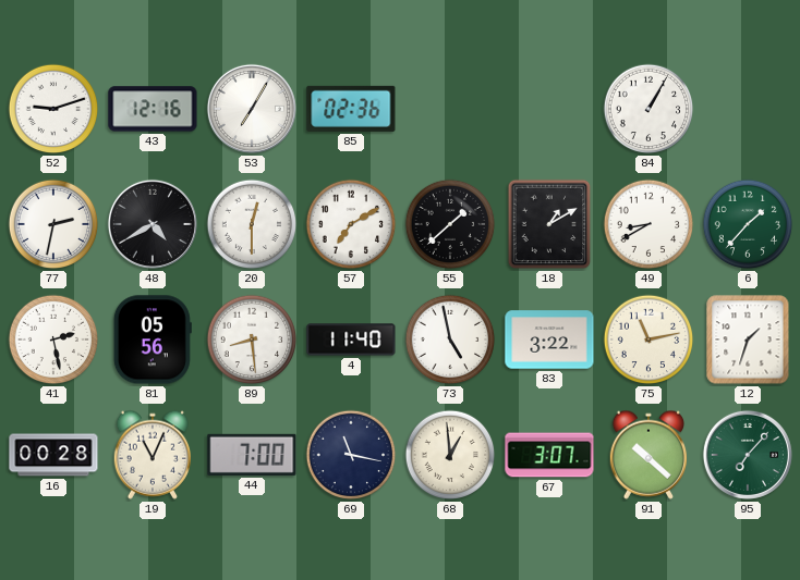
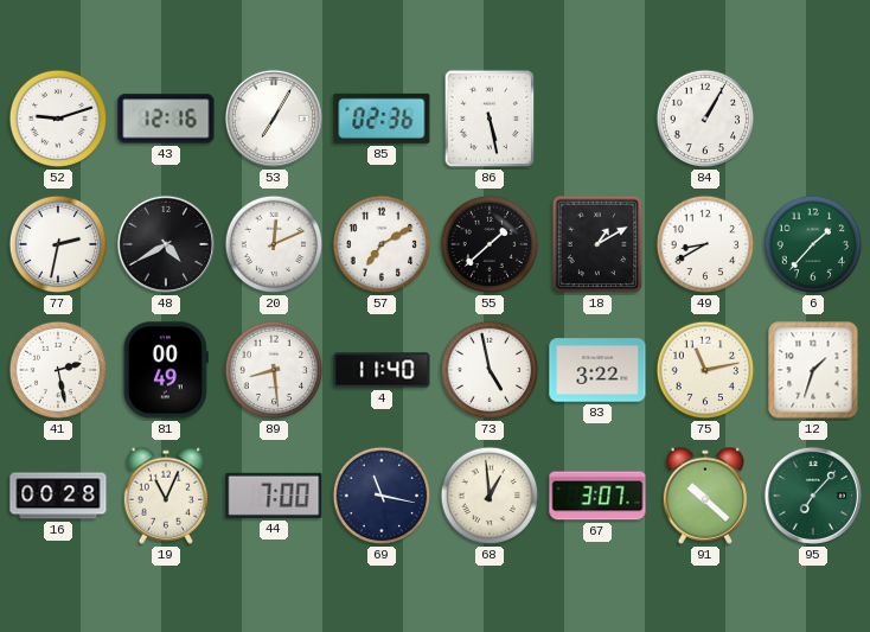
86: none -> 5:28
20: 12:30 -> 12:11
81: 05:56 -> 00:49
